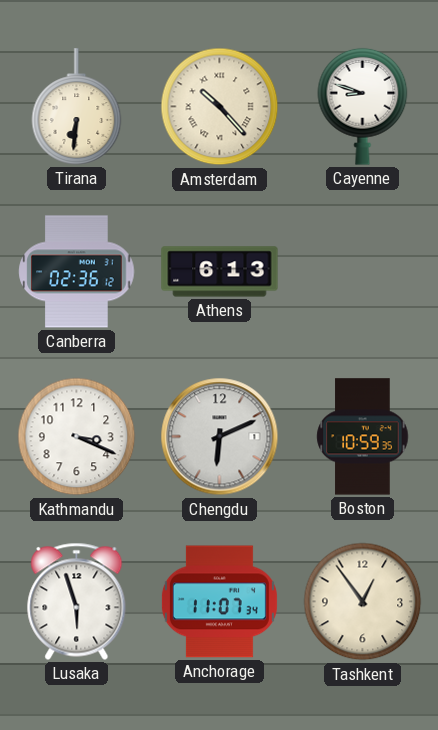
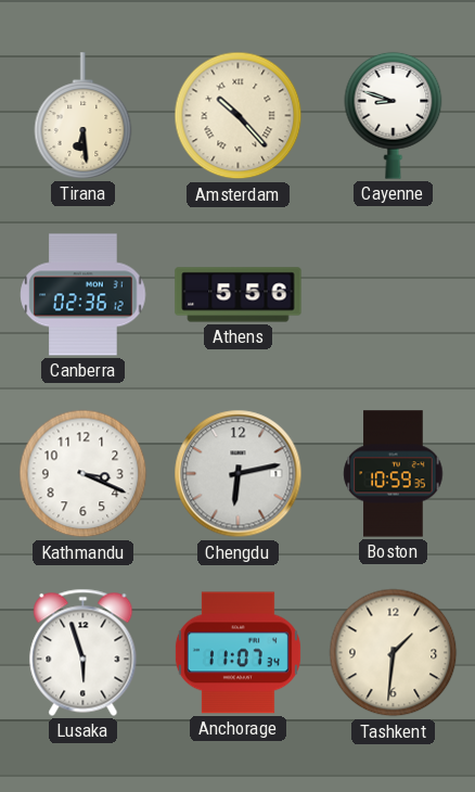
Tirana: 6:31 -> 6:29
Athens: 6:13 -> 5:56
Chengdu: 6:11 -> 6:13
Tashkent: 12:54 -> 1:31
